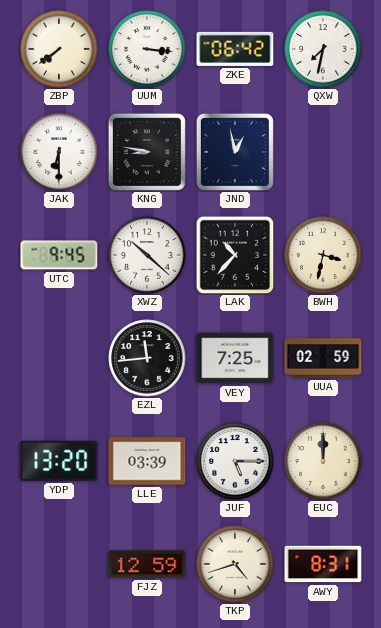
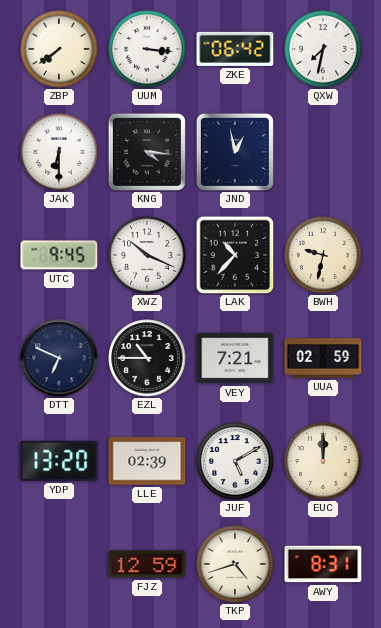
KNG: 8:47 -> 4:16
XWZ: 10:22 -> 10:19
BWH: 3:32 -> 9:32
DTT: none -> 6:49
EZL: 11:44 -> 10:45
VEY: 7:25 -> 7:21
LLE: 03:39 -> 02:39
JUF: 5:15 -> 5:10
